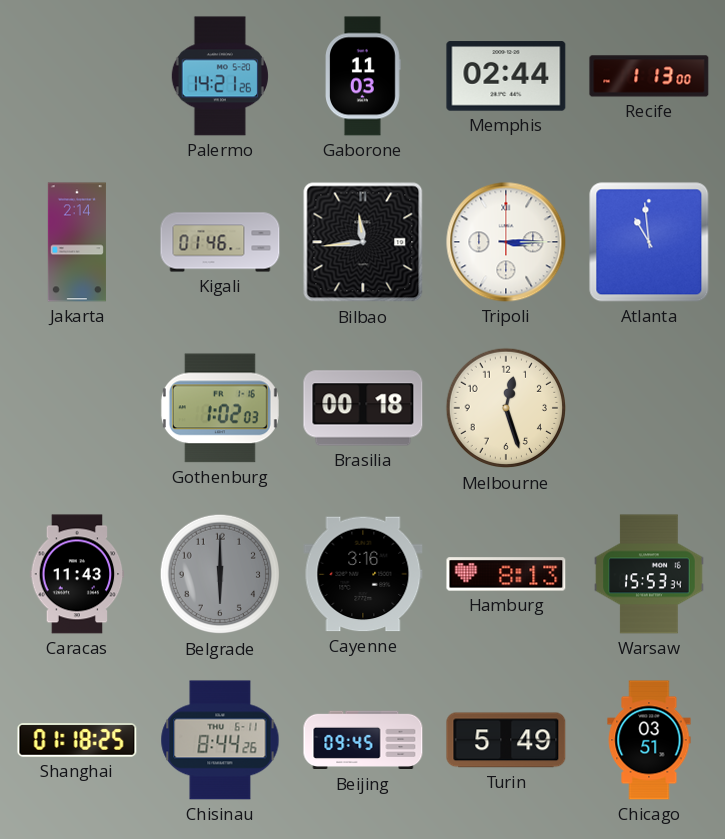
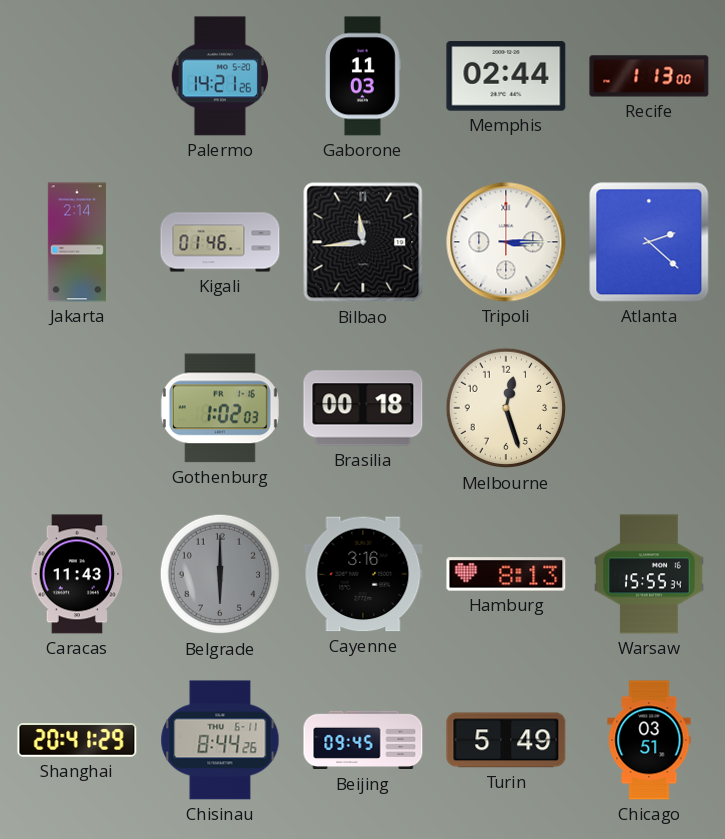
Atlanta: 10:59 -> 2:22
Warsaw: 15:53 -> 15:55
Shanghai: 01:18 -> 20:41
